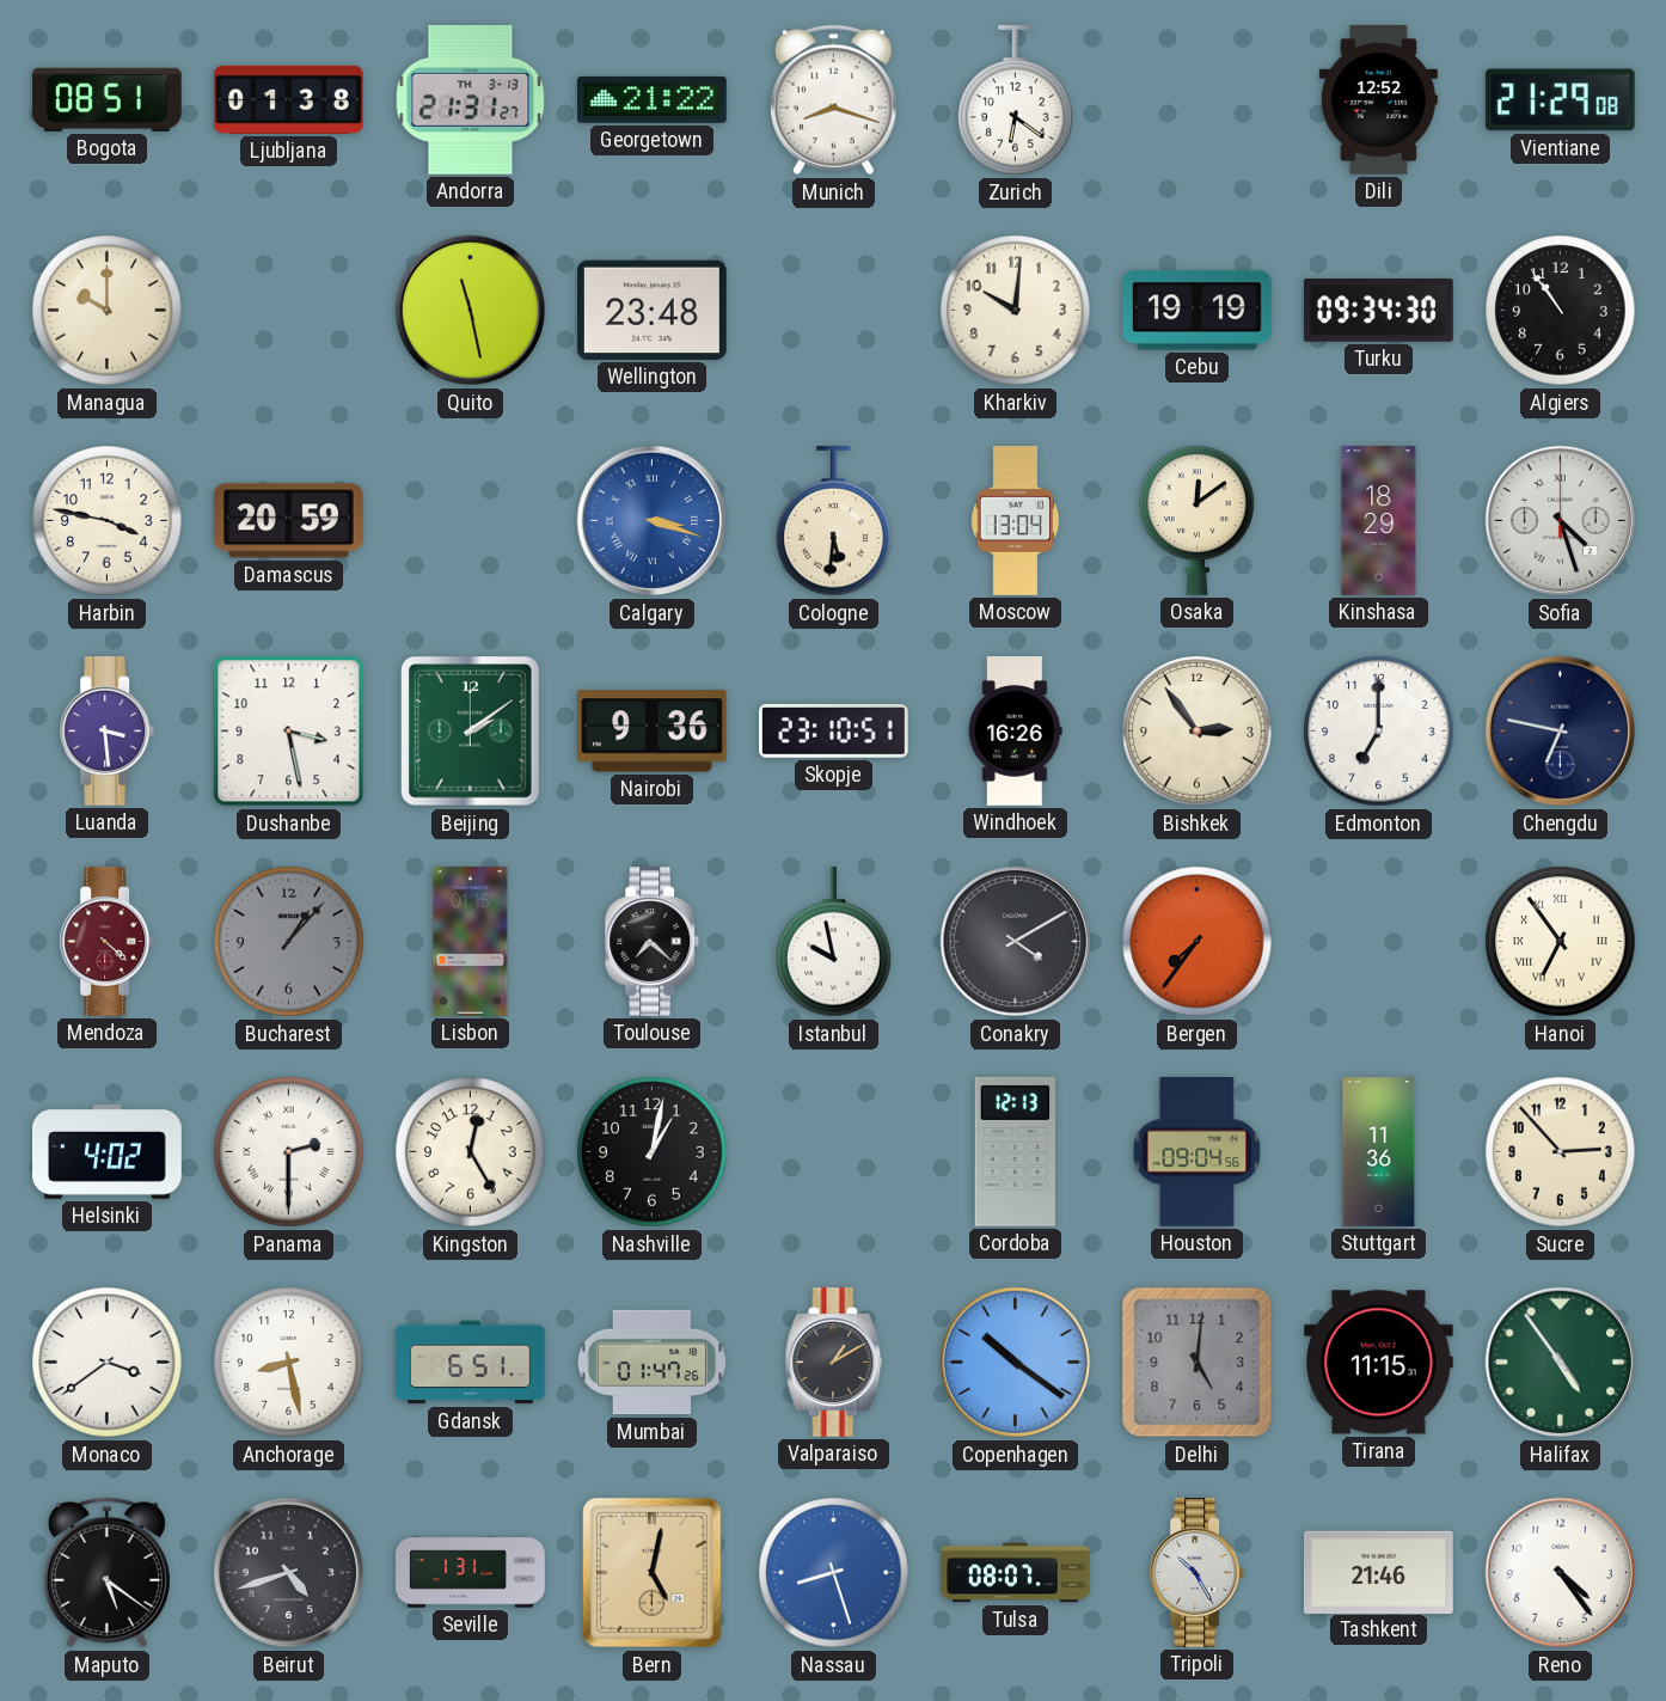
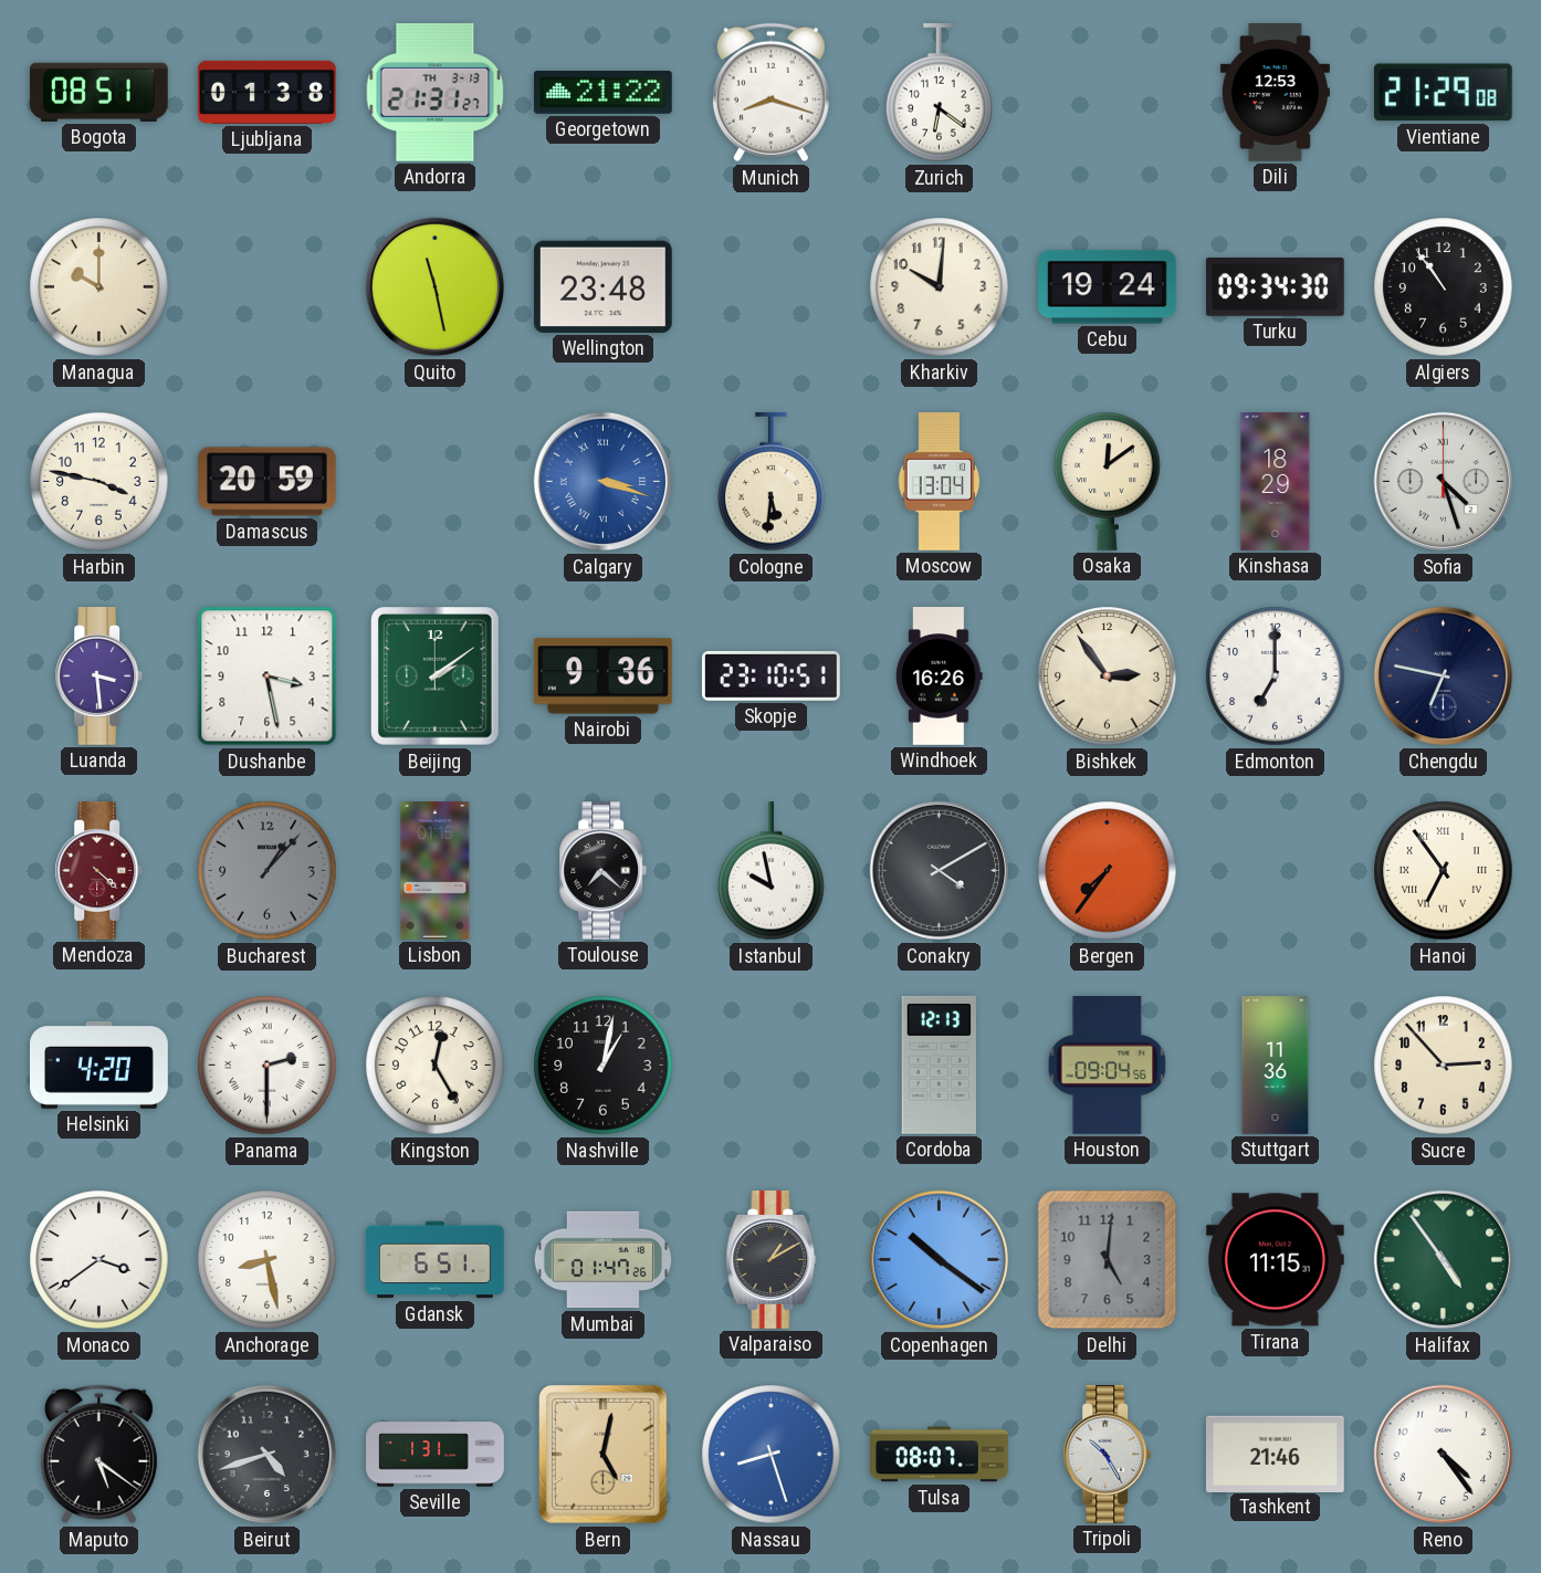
Dili: 12:52 -> 12:53
Cebu: 19:19 -> 19:24
Helsinki: 4:02 -> 4:20
